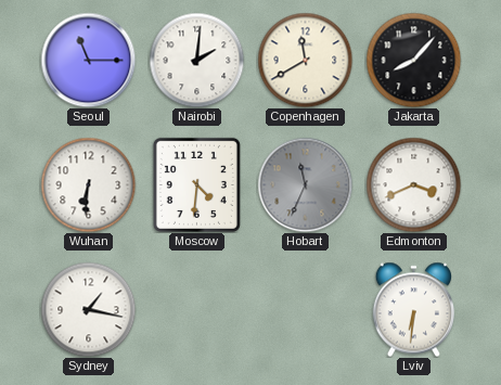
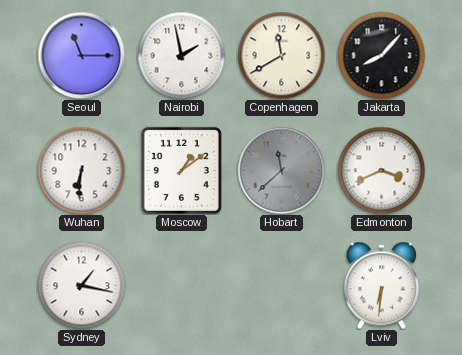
Nairobi: 2:01 -> 1:58
Moscow: 4:31 -> 1:09
Hobart: 11:34 -> 11:38
